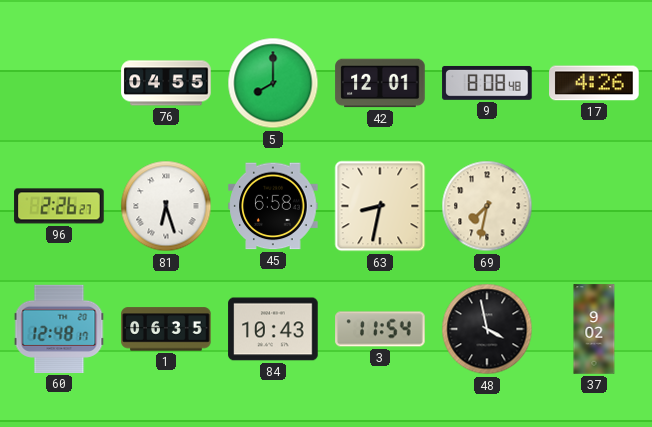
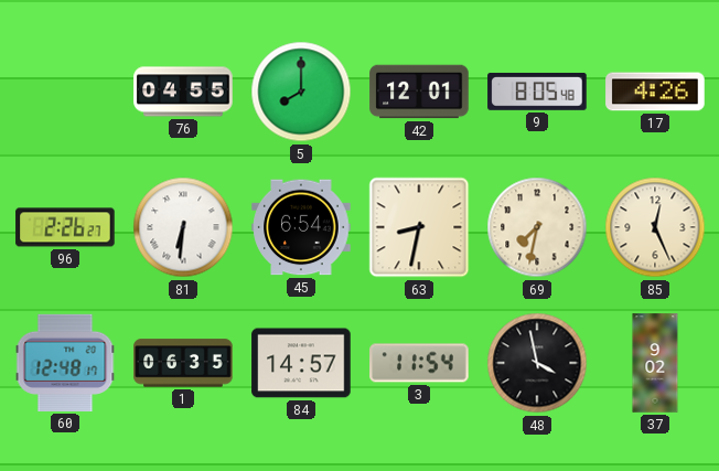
9: 8:08 -> 8:05
81: 6:27 -> 6:31
45: 6:58 -> 6:54
85: none -> 12:26
84: 10:43 -> 14:57
